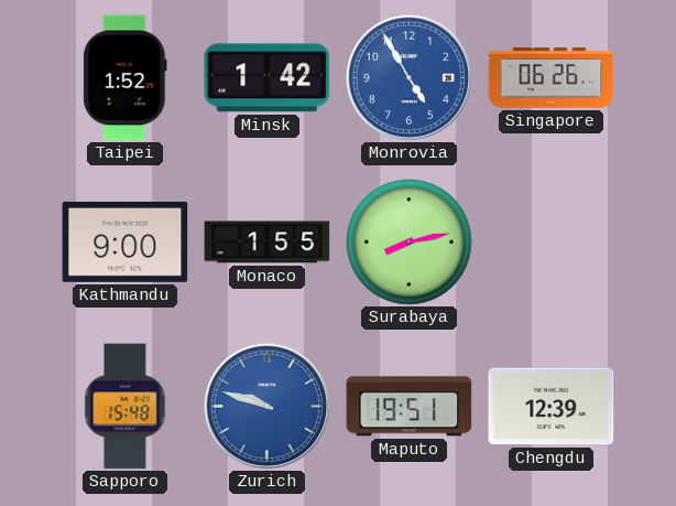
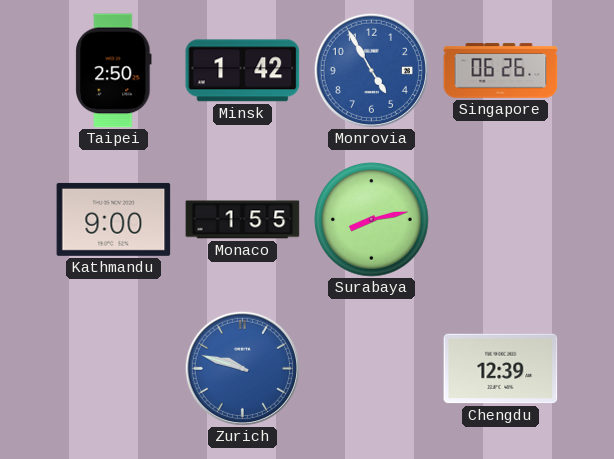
Taipei: 1:52 -> 2:50
Sapporo: 15:48 -> none
Maputo: 19:51 -> none
